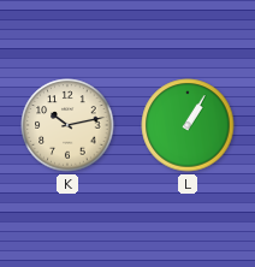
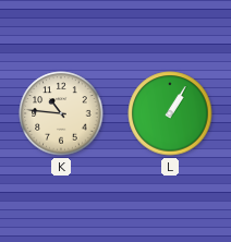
K: 10:13 -> 10:46
